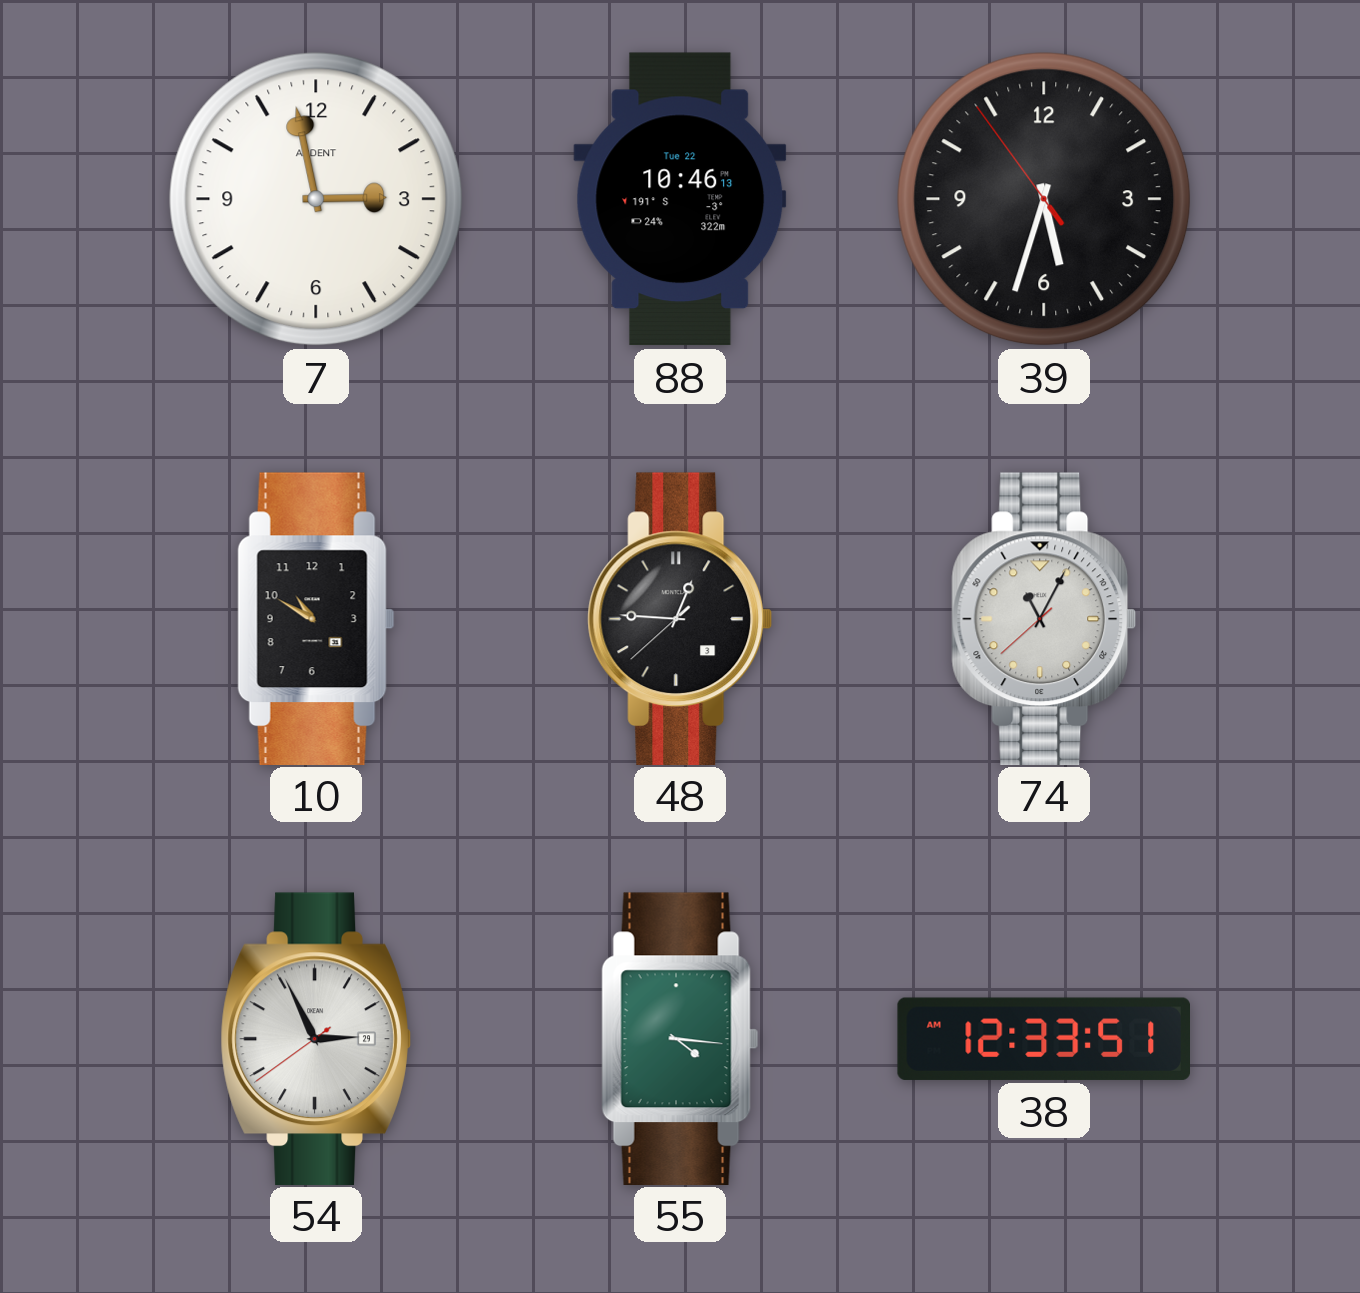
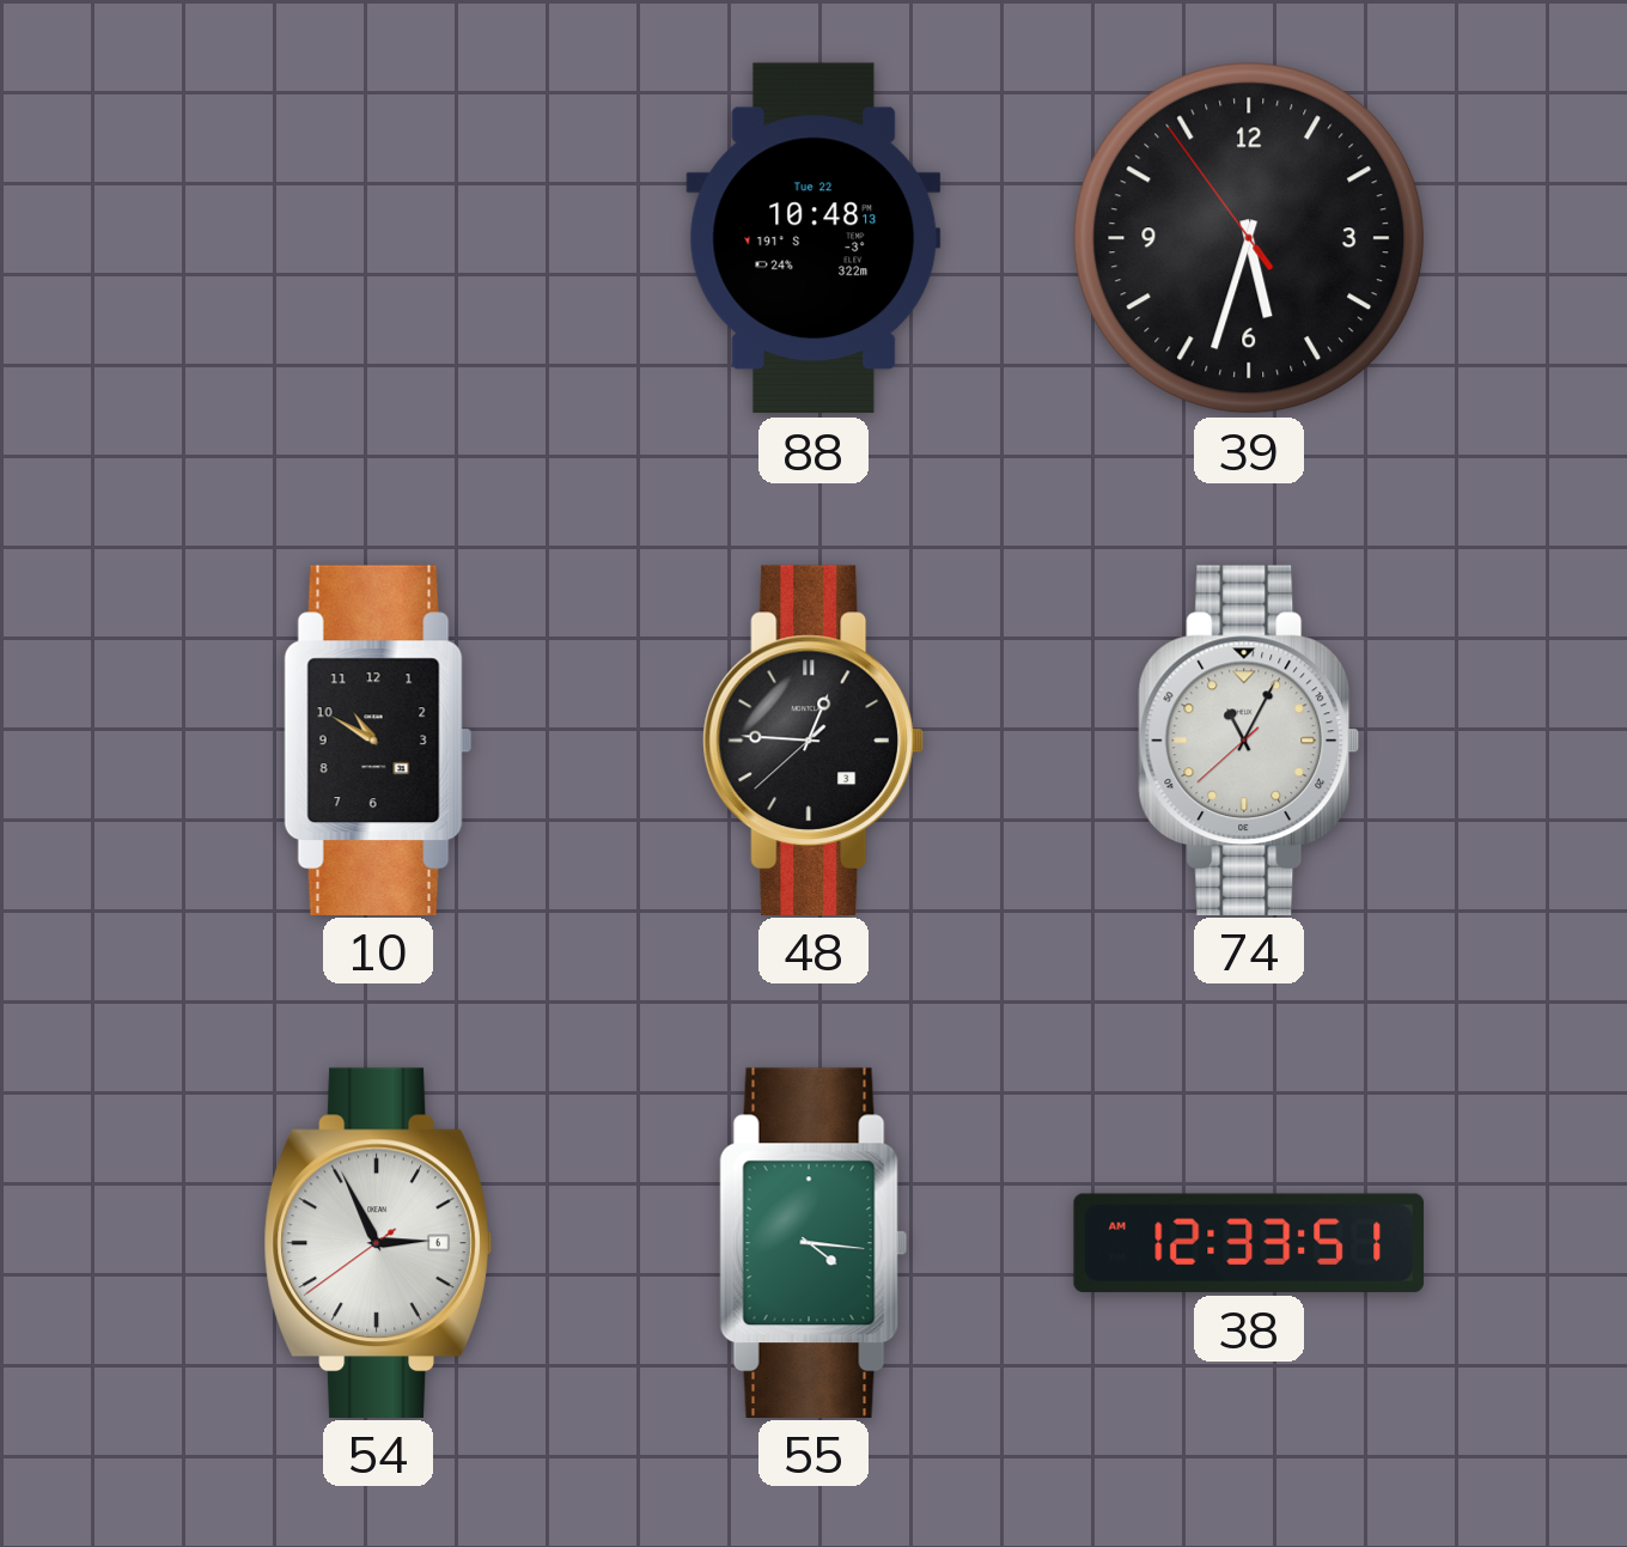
7: 2:58 -> none
88: 10:46 -> 10:48
54 date: 29 -> 6
